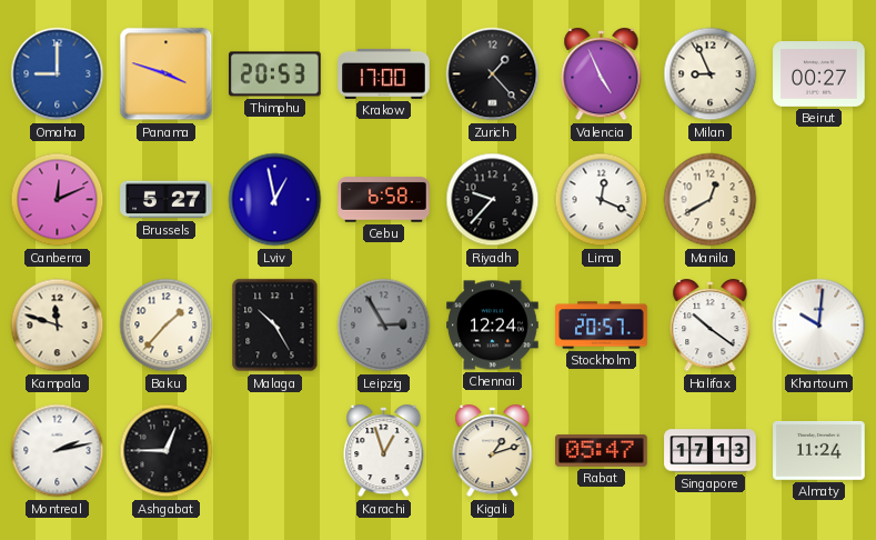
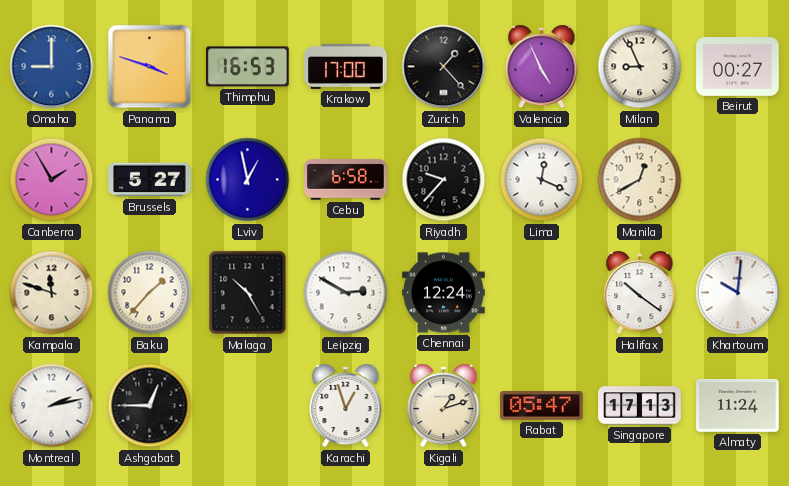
Thimphu: 20:53 -> 16:53
Canberra: 12:11 -> 1:55
Leipzig: 2:55 -> 2:50
Leipzig dial: grey -> white
Stockholm: 20:57 -> none
